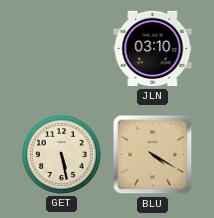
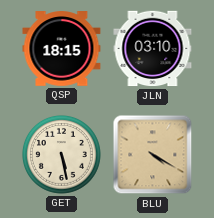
QSP: none -> 18:15
